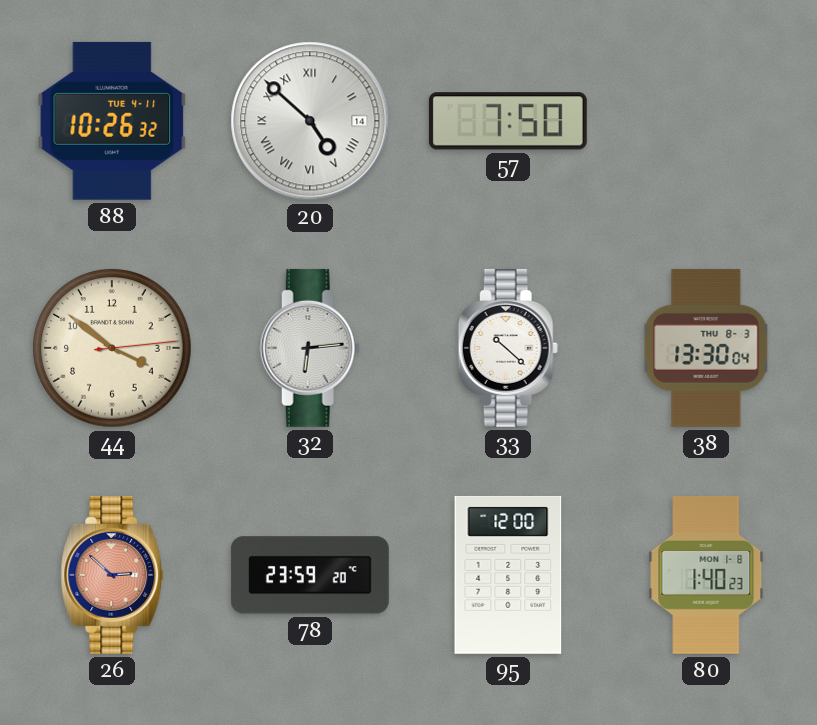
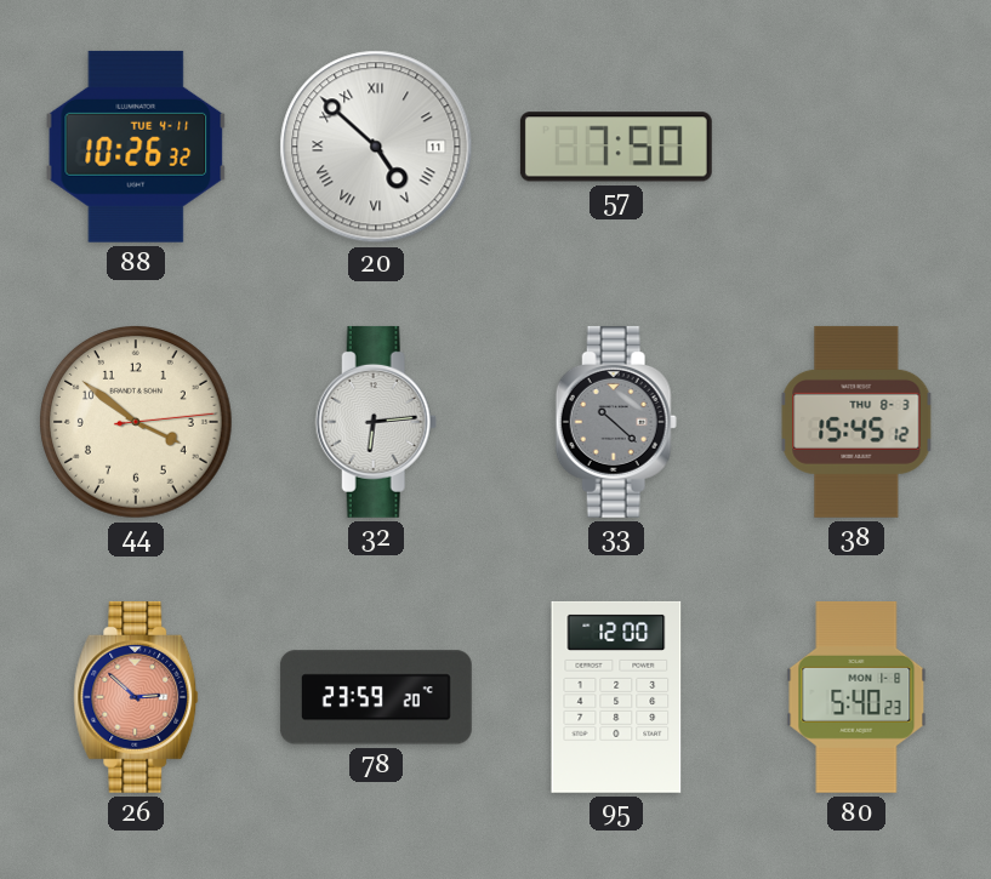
20 date: 14 -> 11
33 dial: white -> grey
38: 13:30 -> 15:45
80: 1:40 -> 5:40
